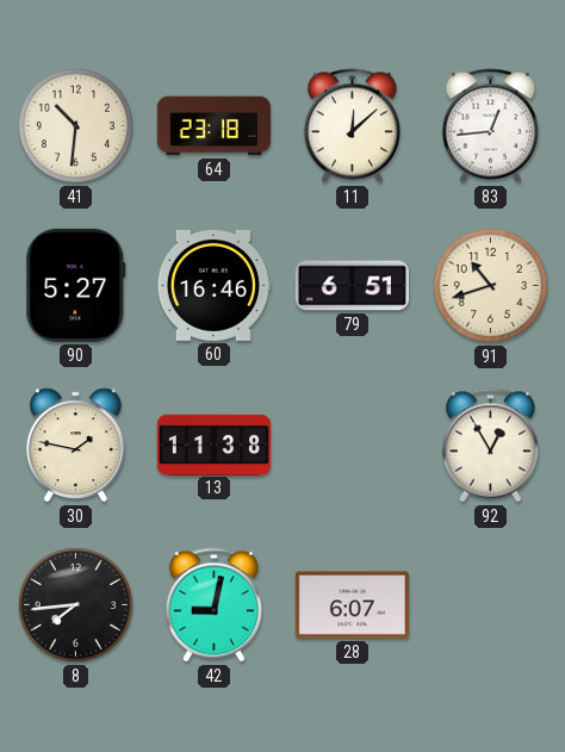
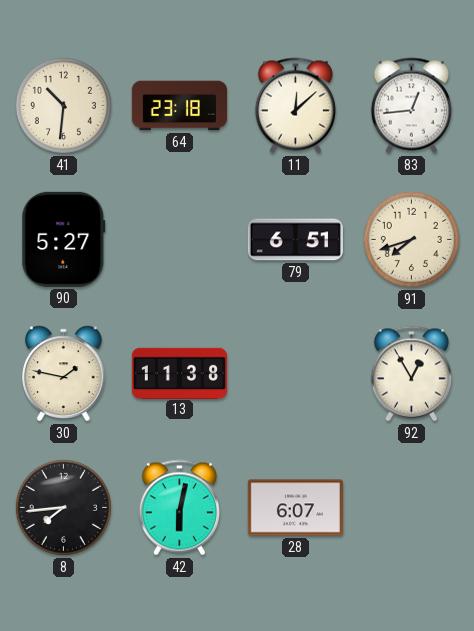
60: 16:46 -> none
91: 10:42 -> 7:42
42: 9:02 -> 6:02
